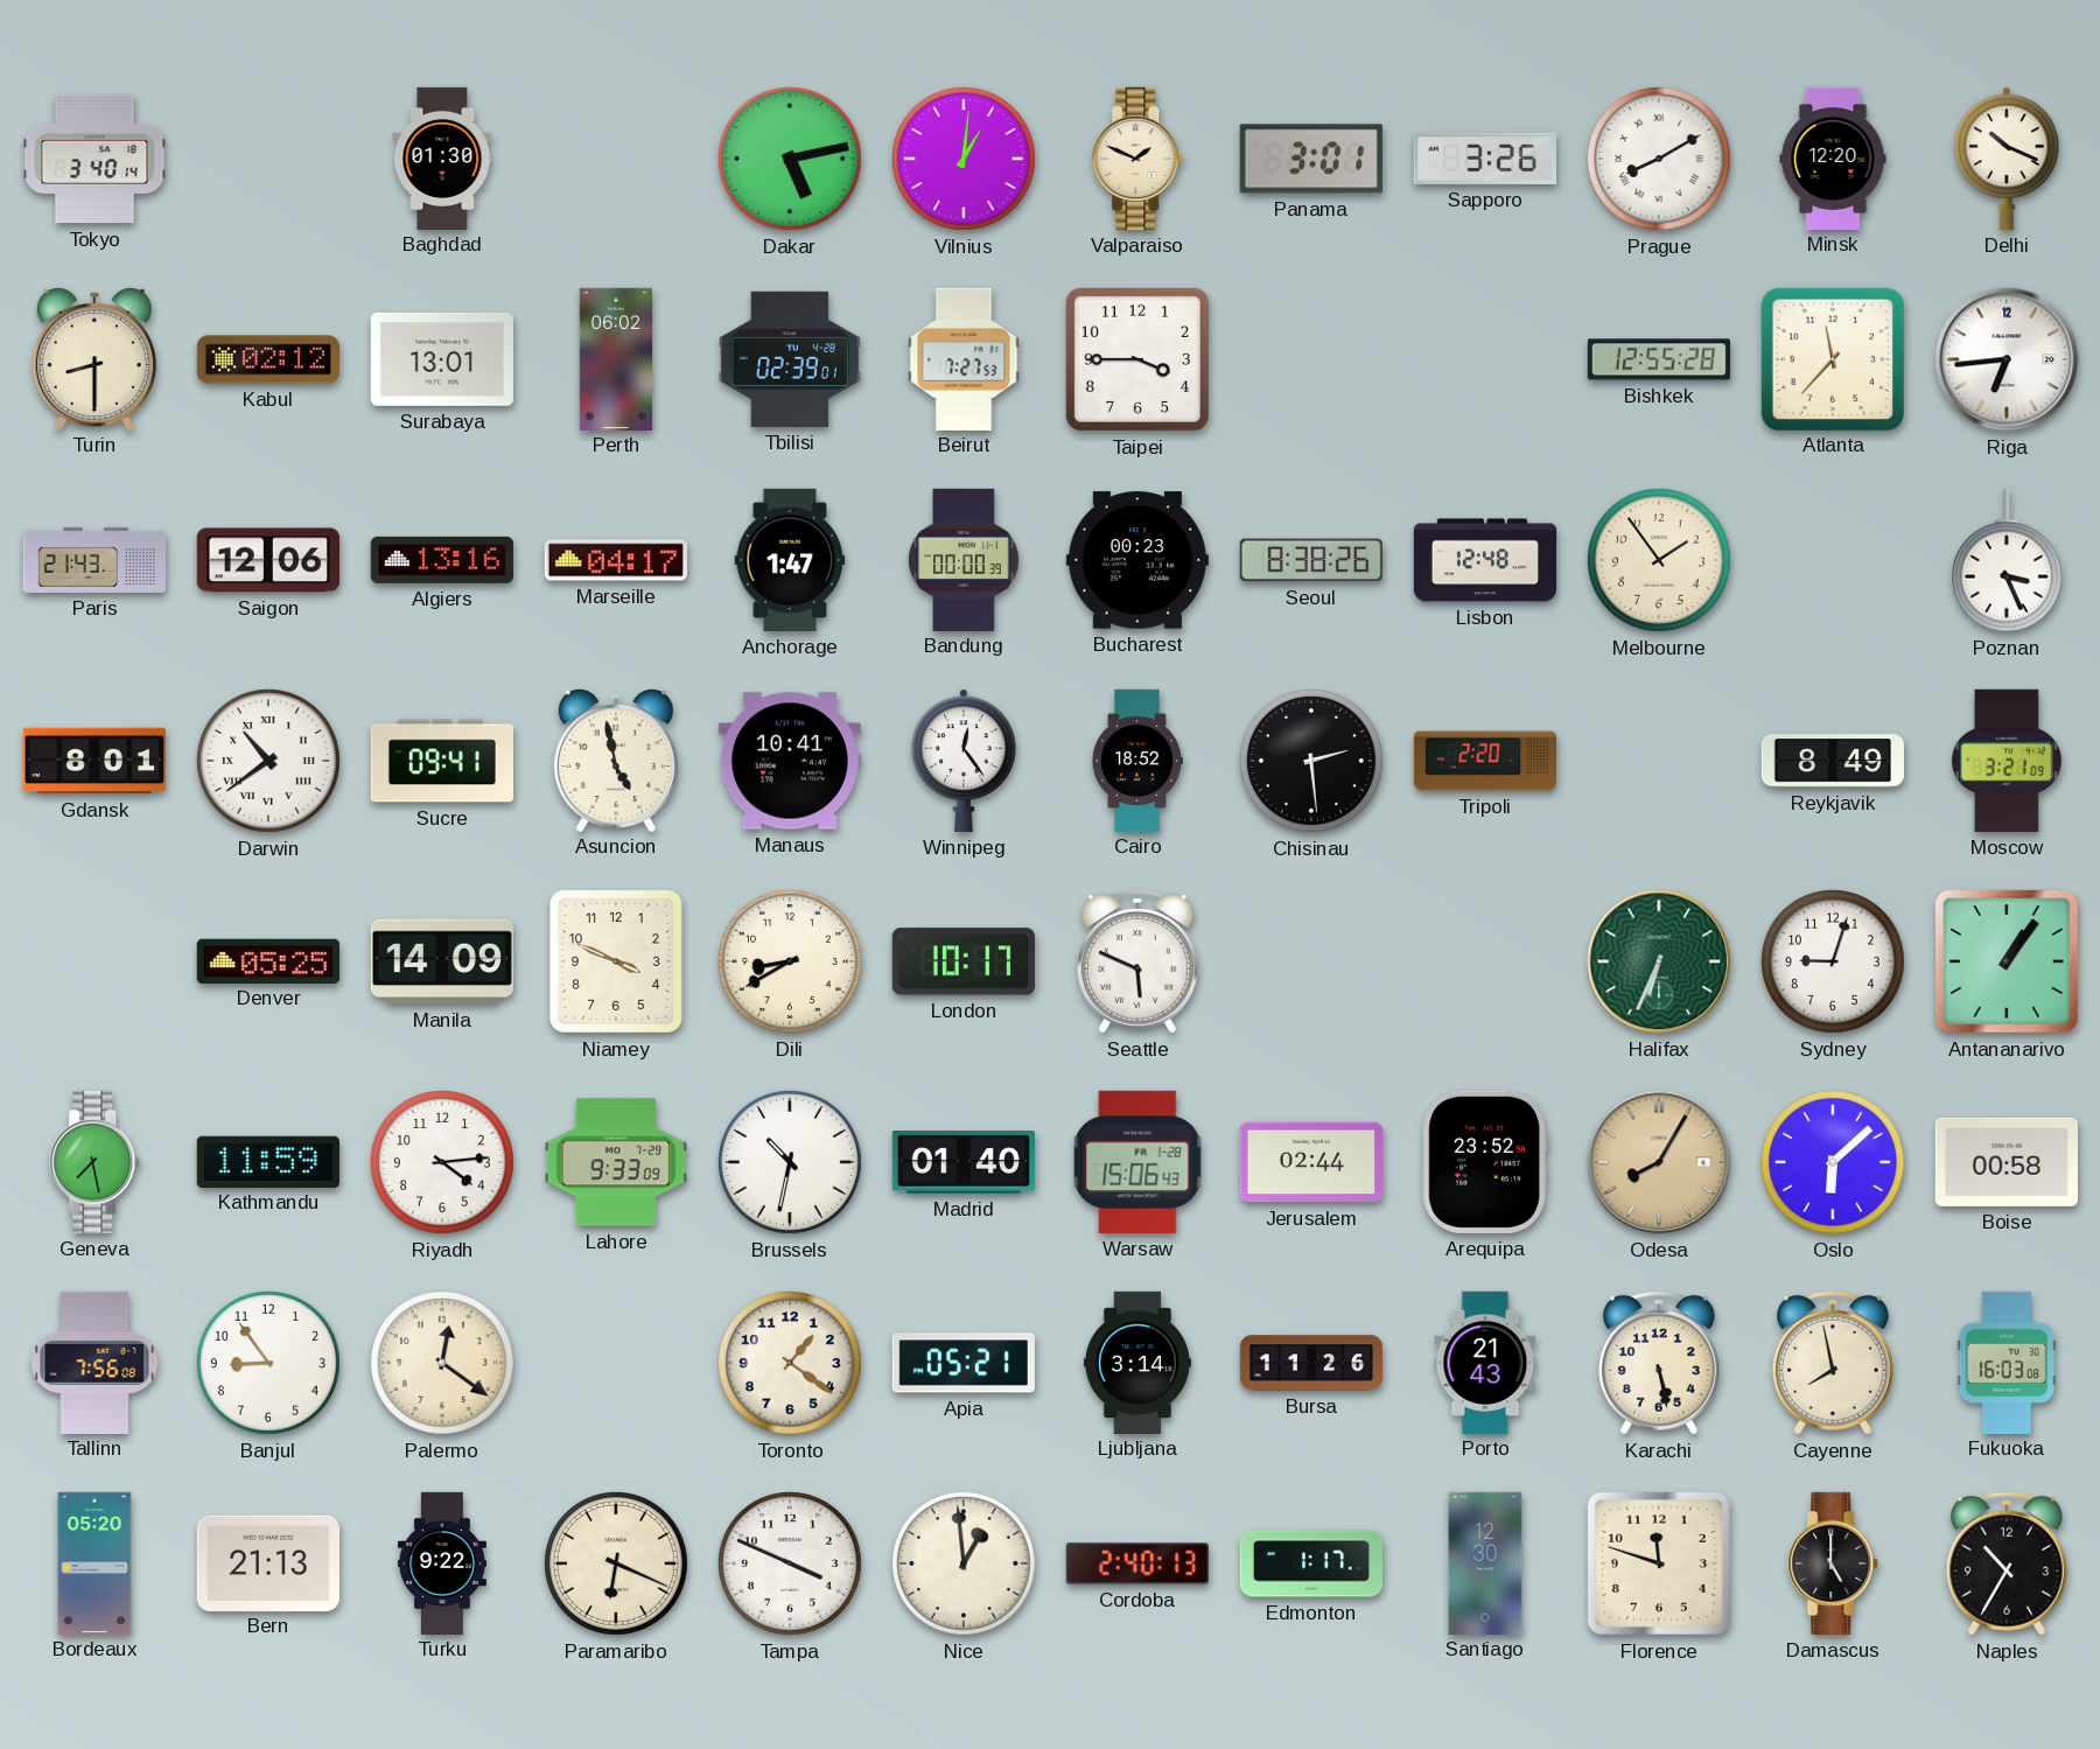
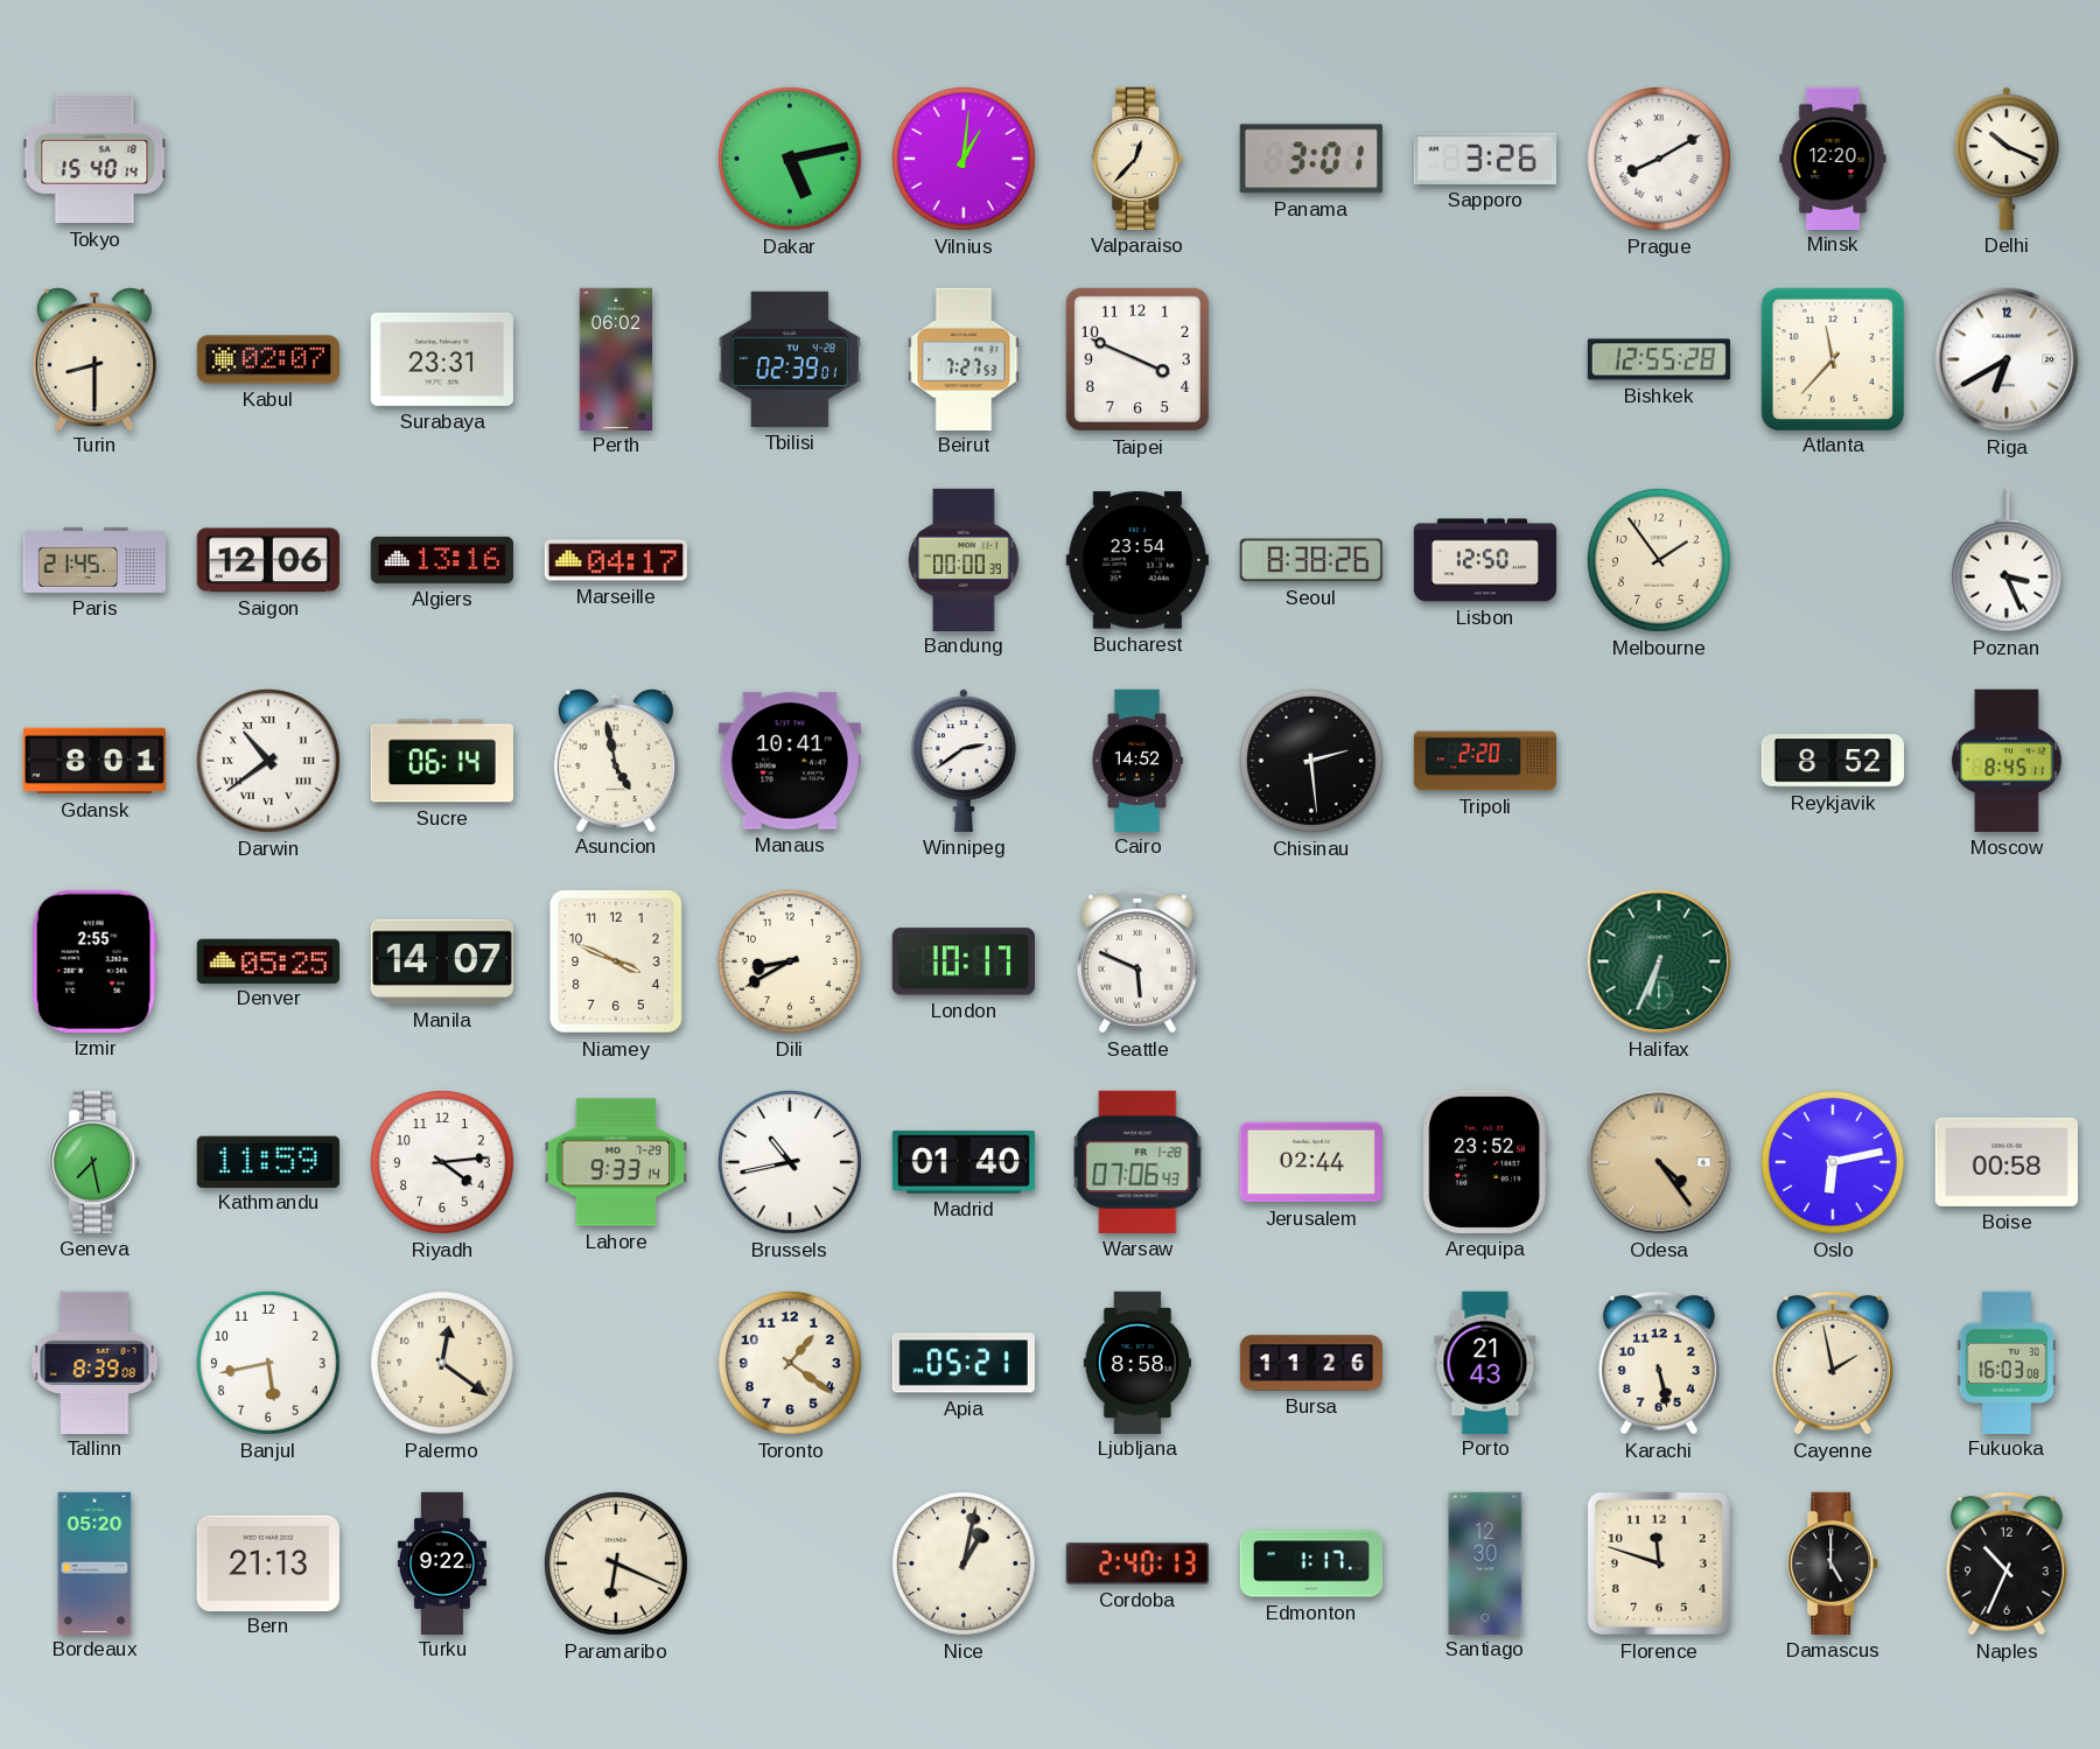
Tokyo: 3:40 -> 15:40
Baghdad: 01:30 -> none
Valparaiso: 1:49 -> 12:37
Kabul: 02:12 -> 02:07
Surabaya: 13:01 -> 23:31
Taipei: 3:45 -> 3:49
Riga: 6:44 -> 6:40
Paris: 21:43 -> 21:45
Anchorage: 1:47 -> none
Bucharest: 00:23 -> 23:54
Lisbon: 12:48 -> 12:50
Sucre: 09:41 -> 06:14
Winnipeg: 12:24 -> 2:39
Cairo: 18:52 -> 14:52
Reykjavik: 8:49 -> 8:52
Moscow: 3:21 -> 8:45
Izmir: none -> 2:55
Manila: 14:09 -> 14:07
Sydney: 9:03 -> none
Antananarivo: 1:06 -> none
Lahore: 9:33:09 -> 9:33:14
Brussels: 10:32 -> 10:43
Warsaw: 15:06 -> 07:06
Odesa: 8:05 -> 4:24
Oslo: 6:08 -> 6:13
Tallinn: 7:56 -> 8:39
Banjul: 8:54 -> 5:43
Ljubljana: 3:14 -> 8:58
Cayenne: 7:58 -> 1:58
Tampa: 3:49 -> none
Nice: 12:59 -> 1:02
Naples: 10:35 -> 10:34
